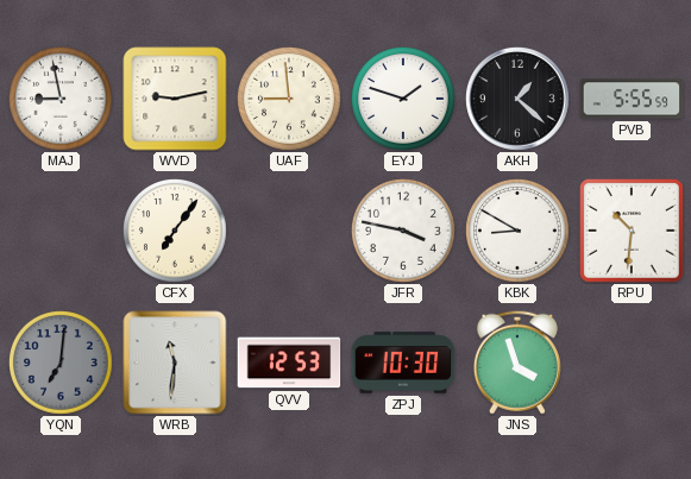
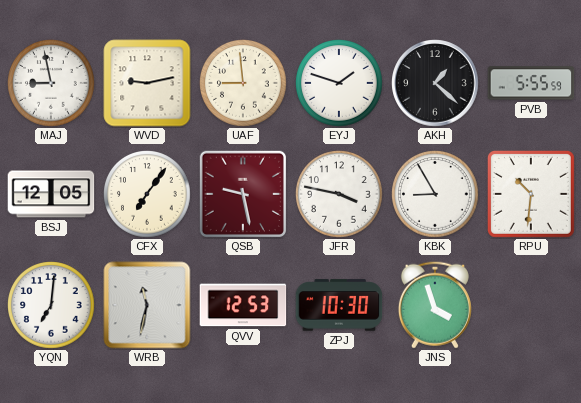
BSJ: none -> 12:05
QSB: none -> 9:28
KBK: 8:50 -> 8:55
YQN dial: grey -> white
WRB: 11:31 -> 11:32
